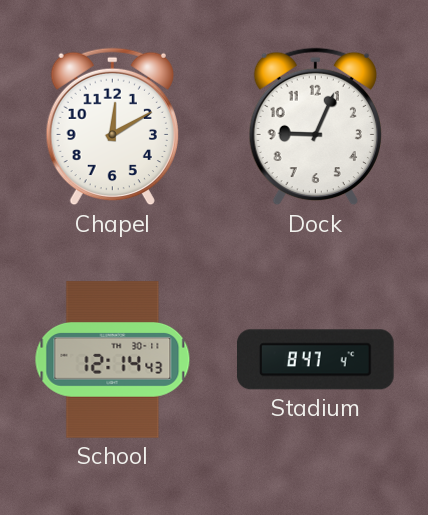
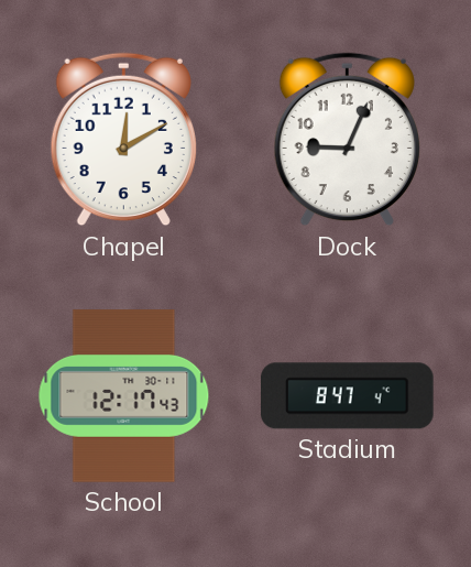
School: 12:14 -> 12:17
